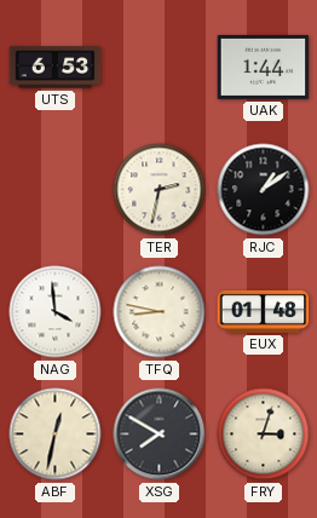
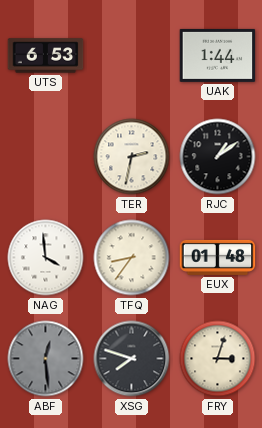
TFQ: 8:47 -> 8:36
ABF: 12:32 -> 12:29
ABF dial: cream -> grey
XSG: 7:50 -> 7:48
